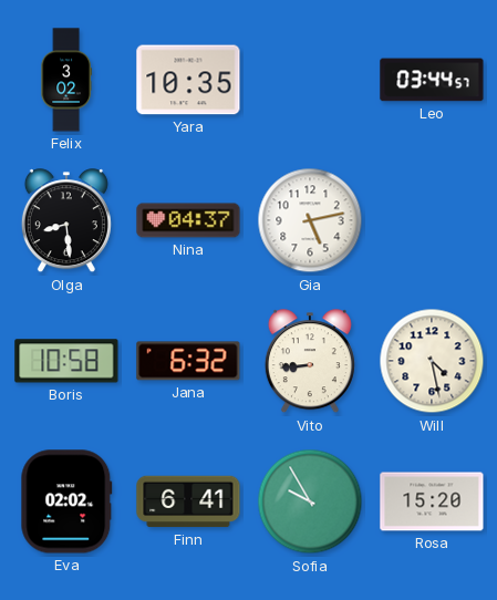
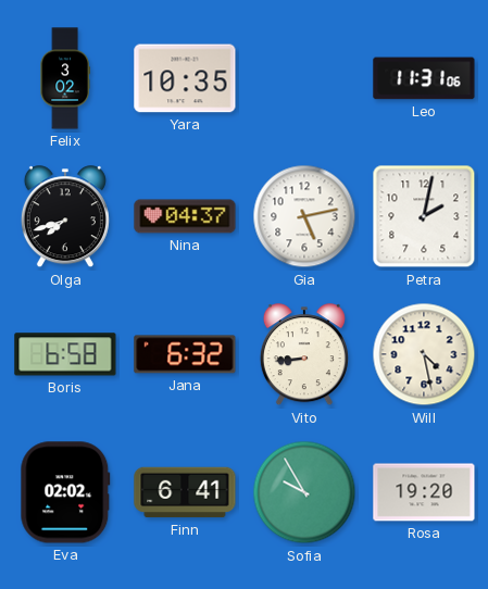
Leo: 03:44 -> 11:31
Olga: 8:29 -> 7:42
Petra: none -> 2:02
Boris: 10:58 -> 6:58
Rosa: 15:20 -> 19:20
